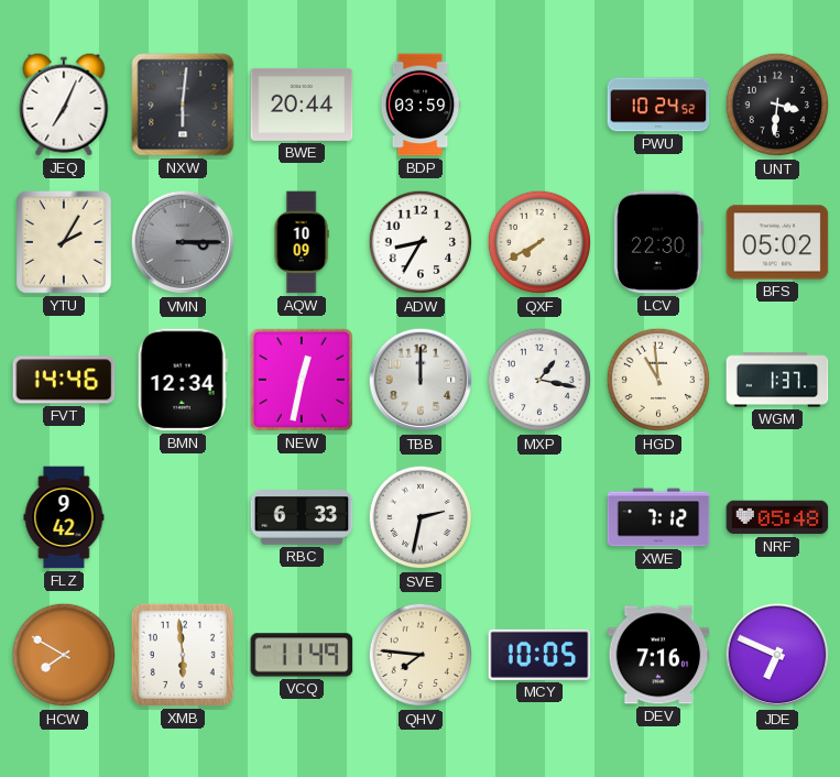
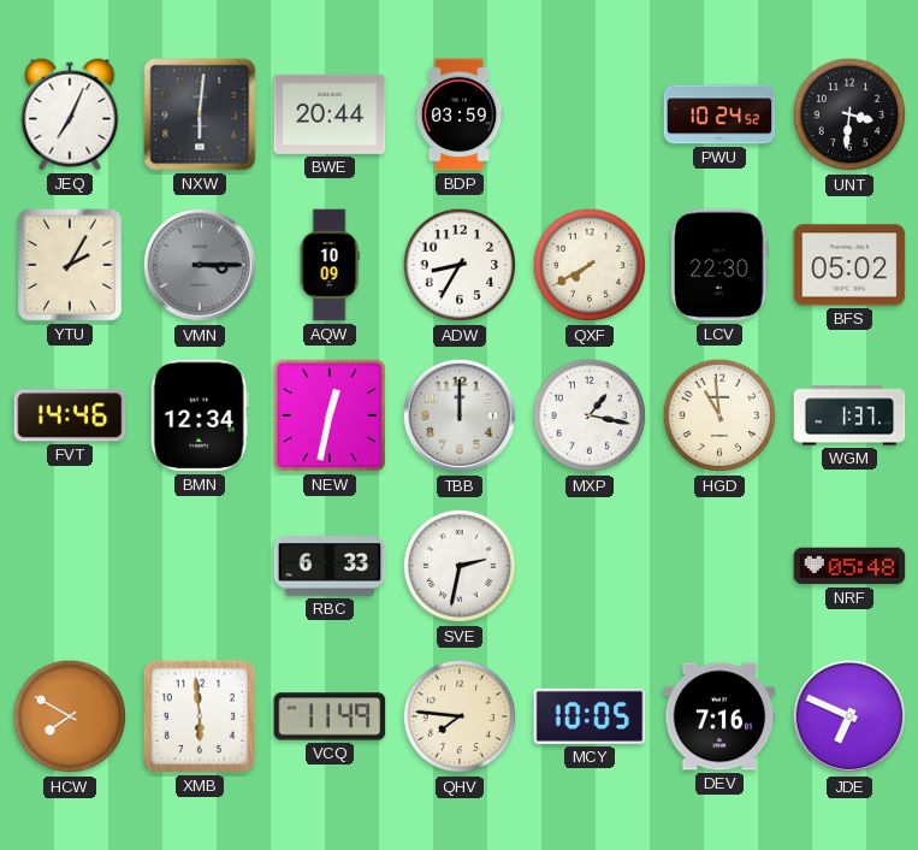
FLZ: 9:42 -> none
XWE: 7:12 -> none
